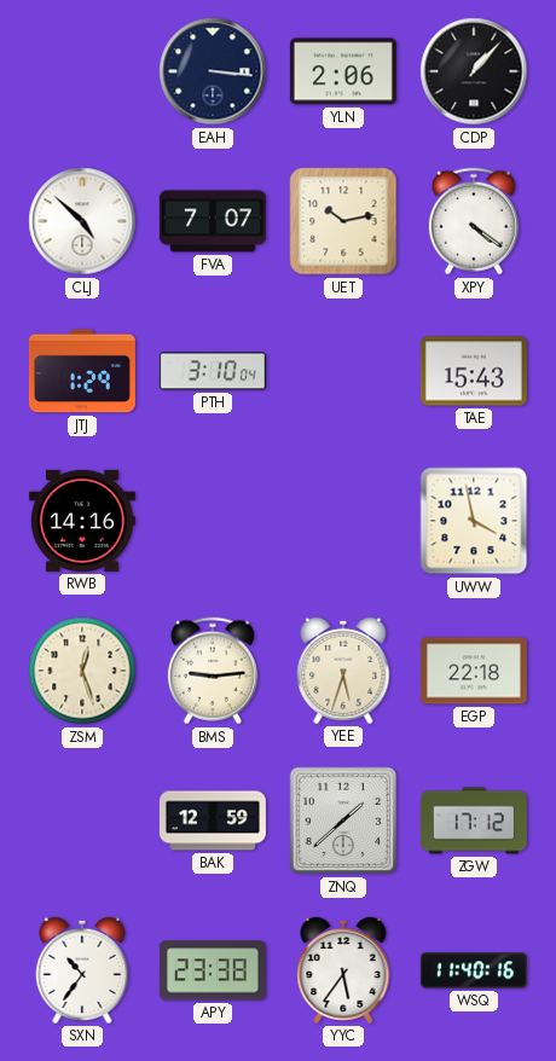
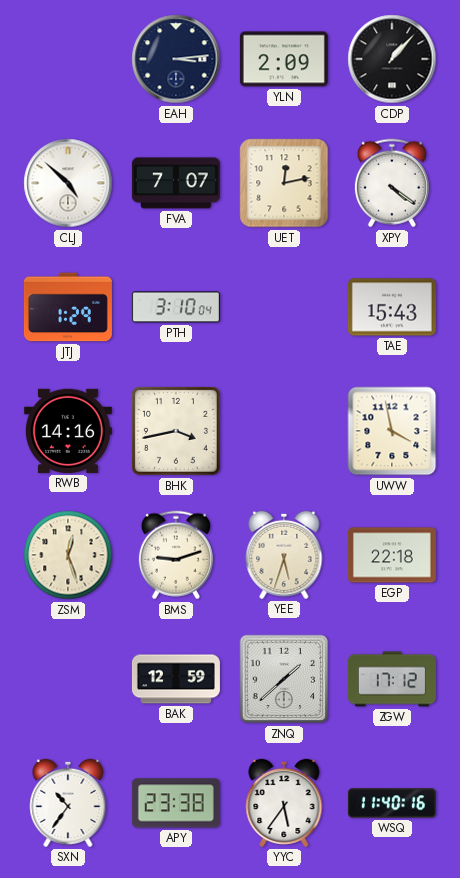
EAH: 3:16 -> 3:14
YLN: 2:06 -> 2:09
UET: 10:13 -> 12:13
BHK: none -> 3:43
BMS: 9:14 -> 9:12
